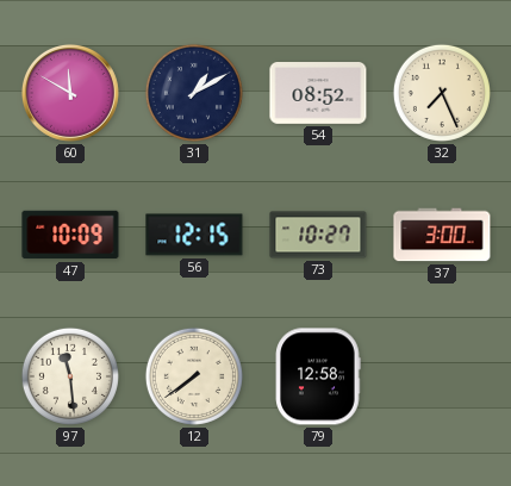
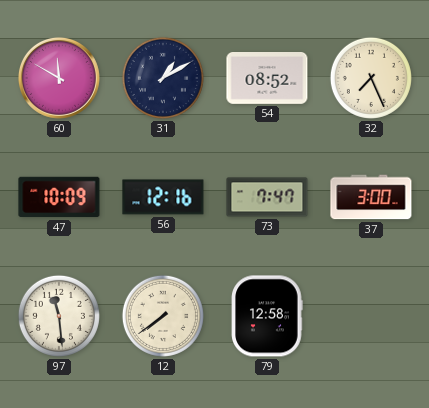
56: 12:15 -> 12:16
73: 10:27 -> 7:47
